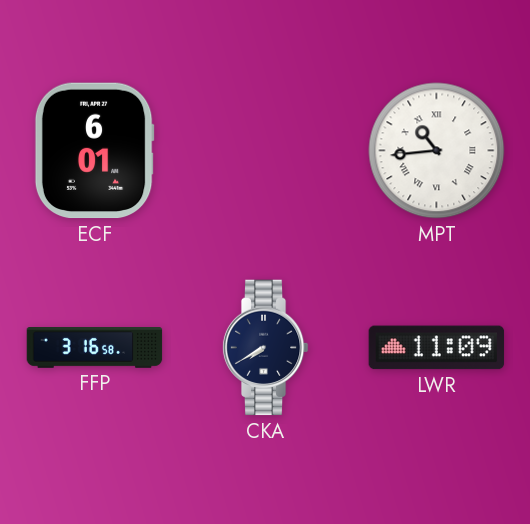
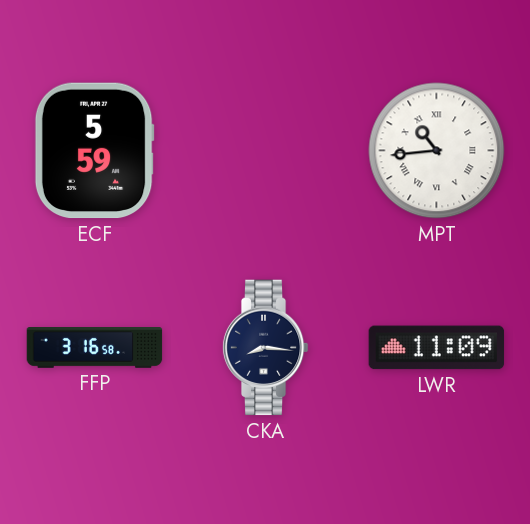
ECF: 6:01 -> 5:59
CKA: 7:40 -> 8:16
